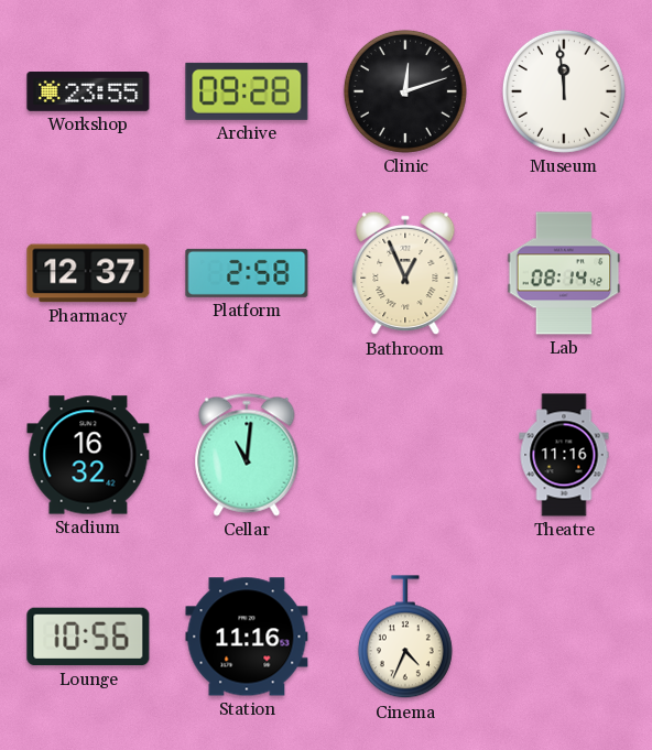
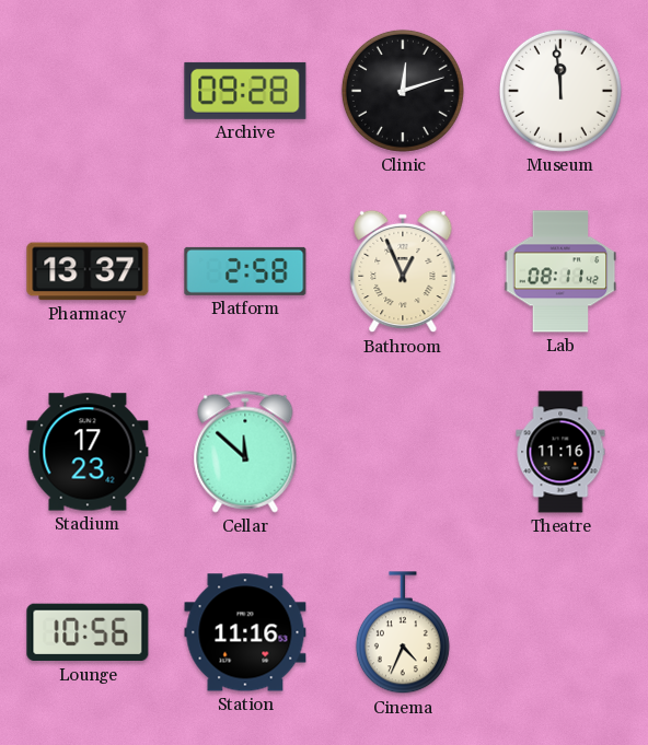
Workshop: 23:55 -> none
Pharmacy: 12:37 -> 13:37
Lab: 08:14 -> 08:11
Stadium: 16:32 -> 17:23
Cellar: 11:01 -> 11:52
